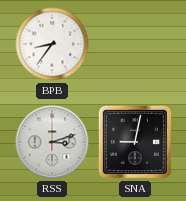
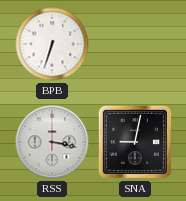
BPB: 8:36 -> 6:33
RSS: 3:12 -> 3:17
